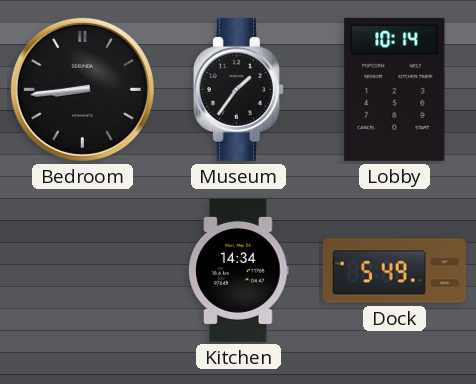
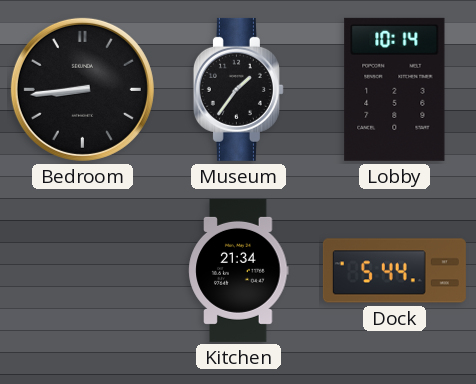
Kitchen: 14:34 -> 21:34
Dock: 5:49 -> 5:44
